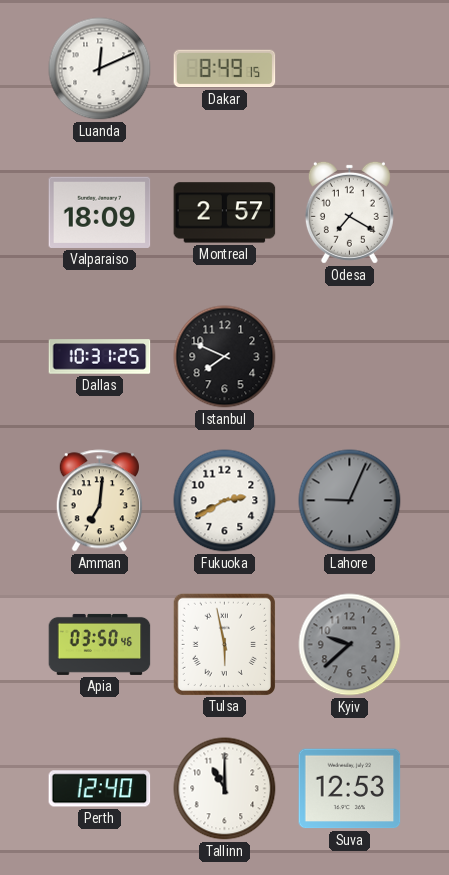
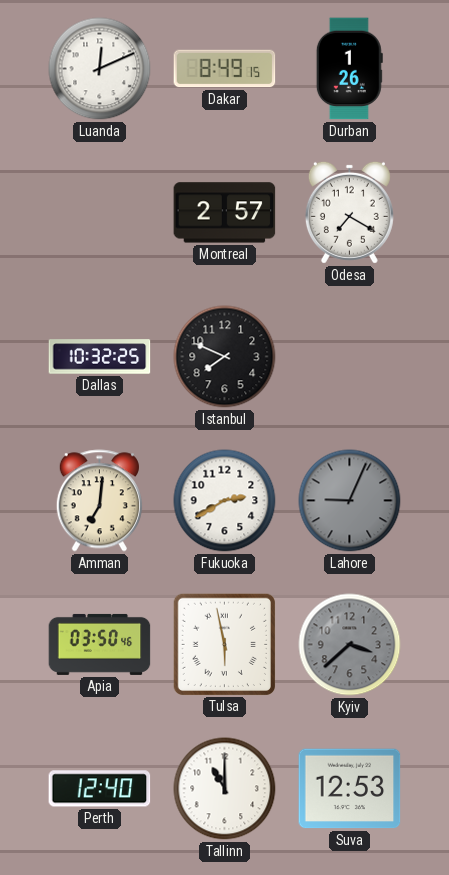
Durban: none -> 1:26
Valparaiso: 18:09 -> none
Dallas: 10:31 -> 10:32
Kyiv: 9:38 -> 3:38
